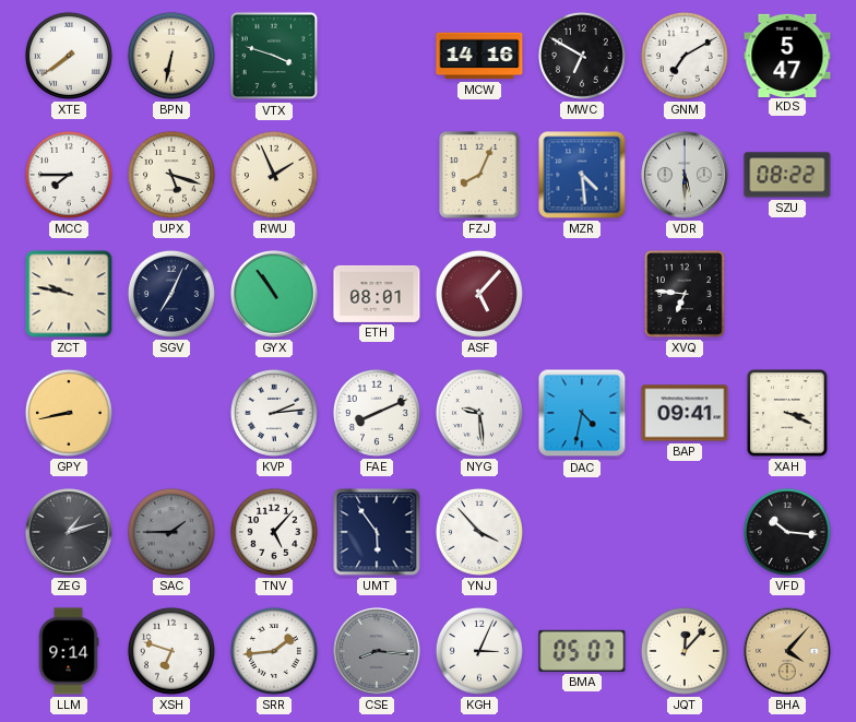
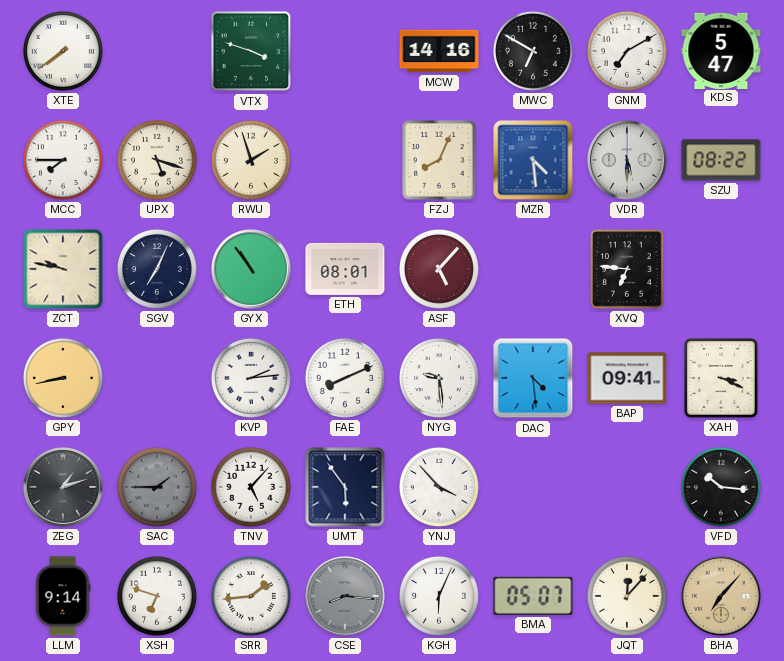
BPN: 6:32 -> none
RWU: 1:56 -> 1:57
DAC: 4:32 -> 4:29
KGH: 3:04 -> 6:04
BHA: 4:07 -> 7:07
